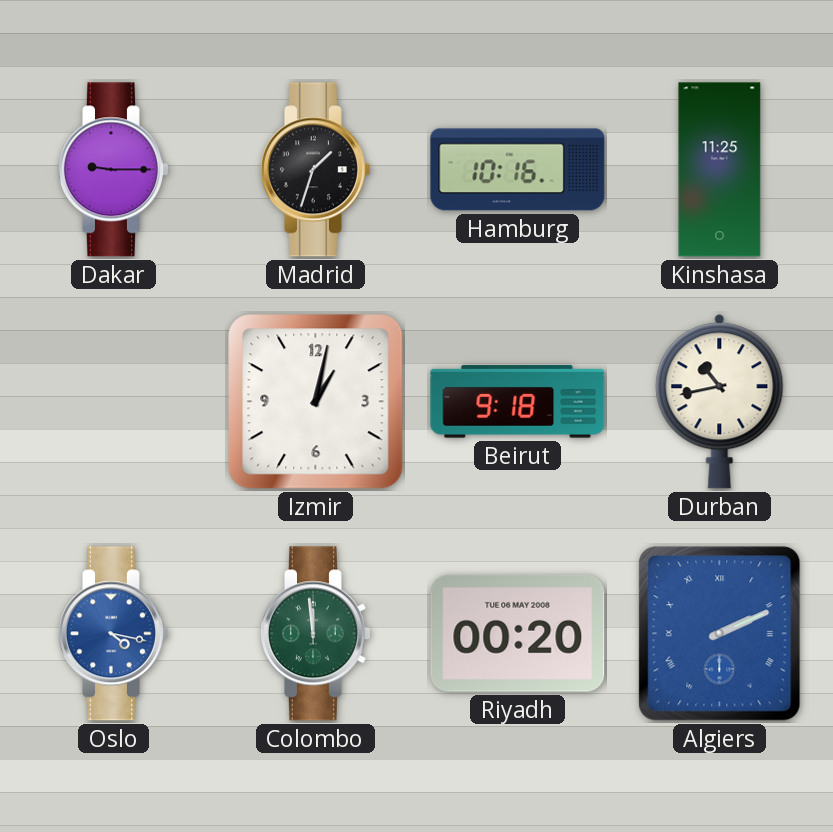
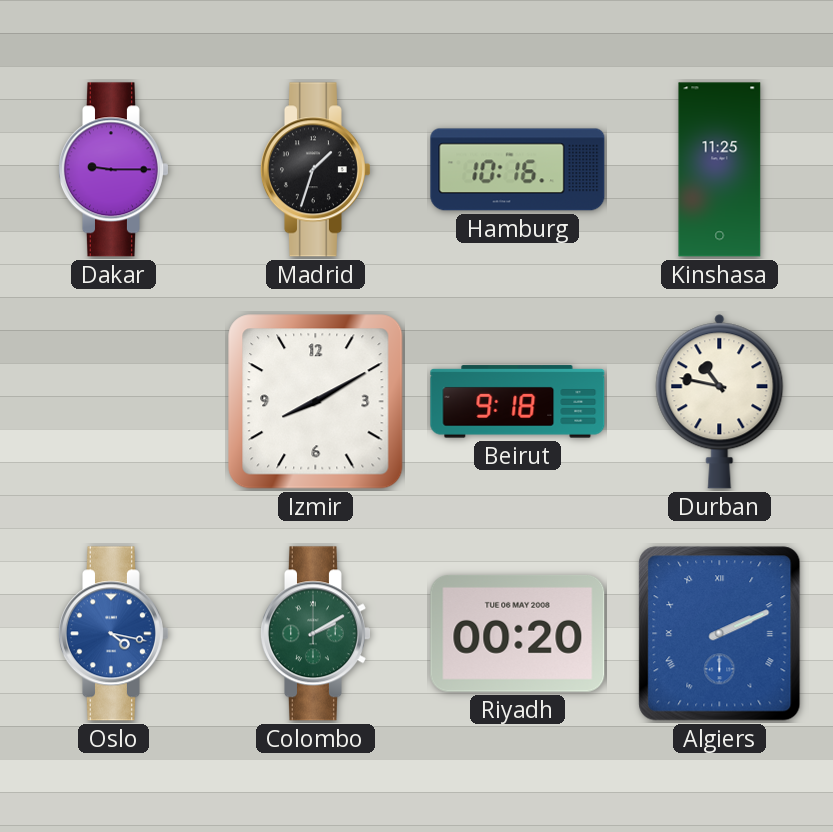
Izmir: 1:02 -> 8:10
Durban: 10:43 -> 10:47
Colombo: 11:59 -> 2:10
